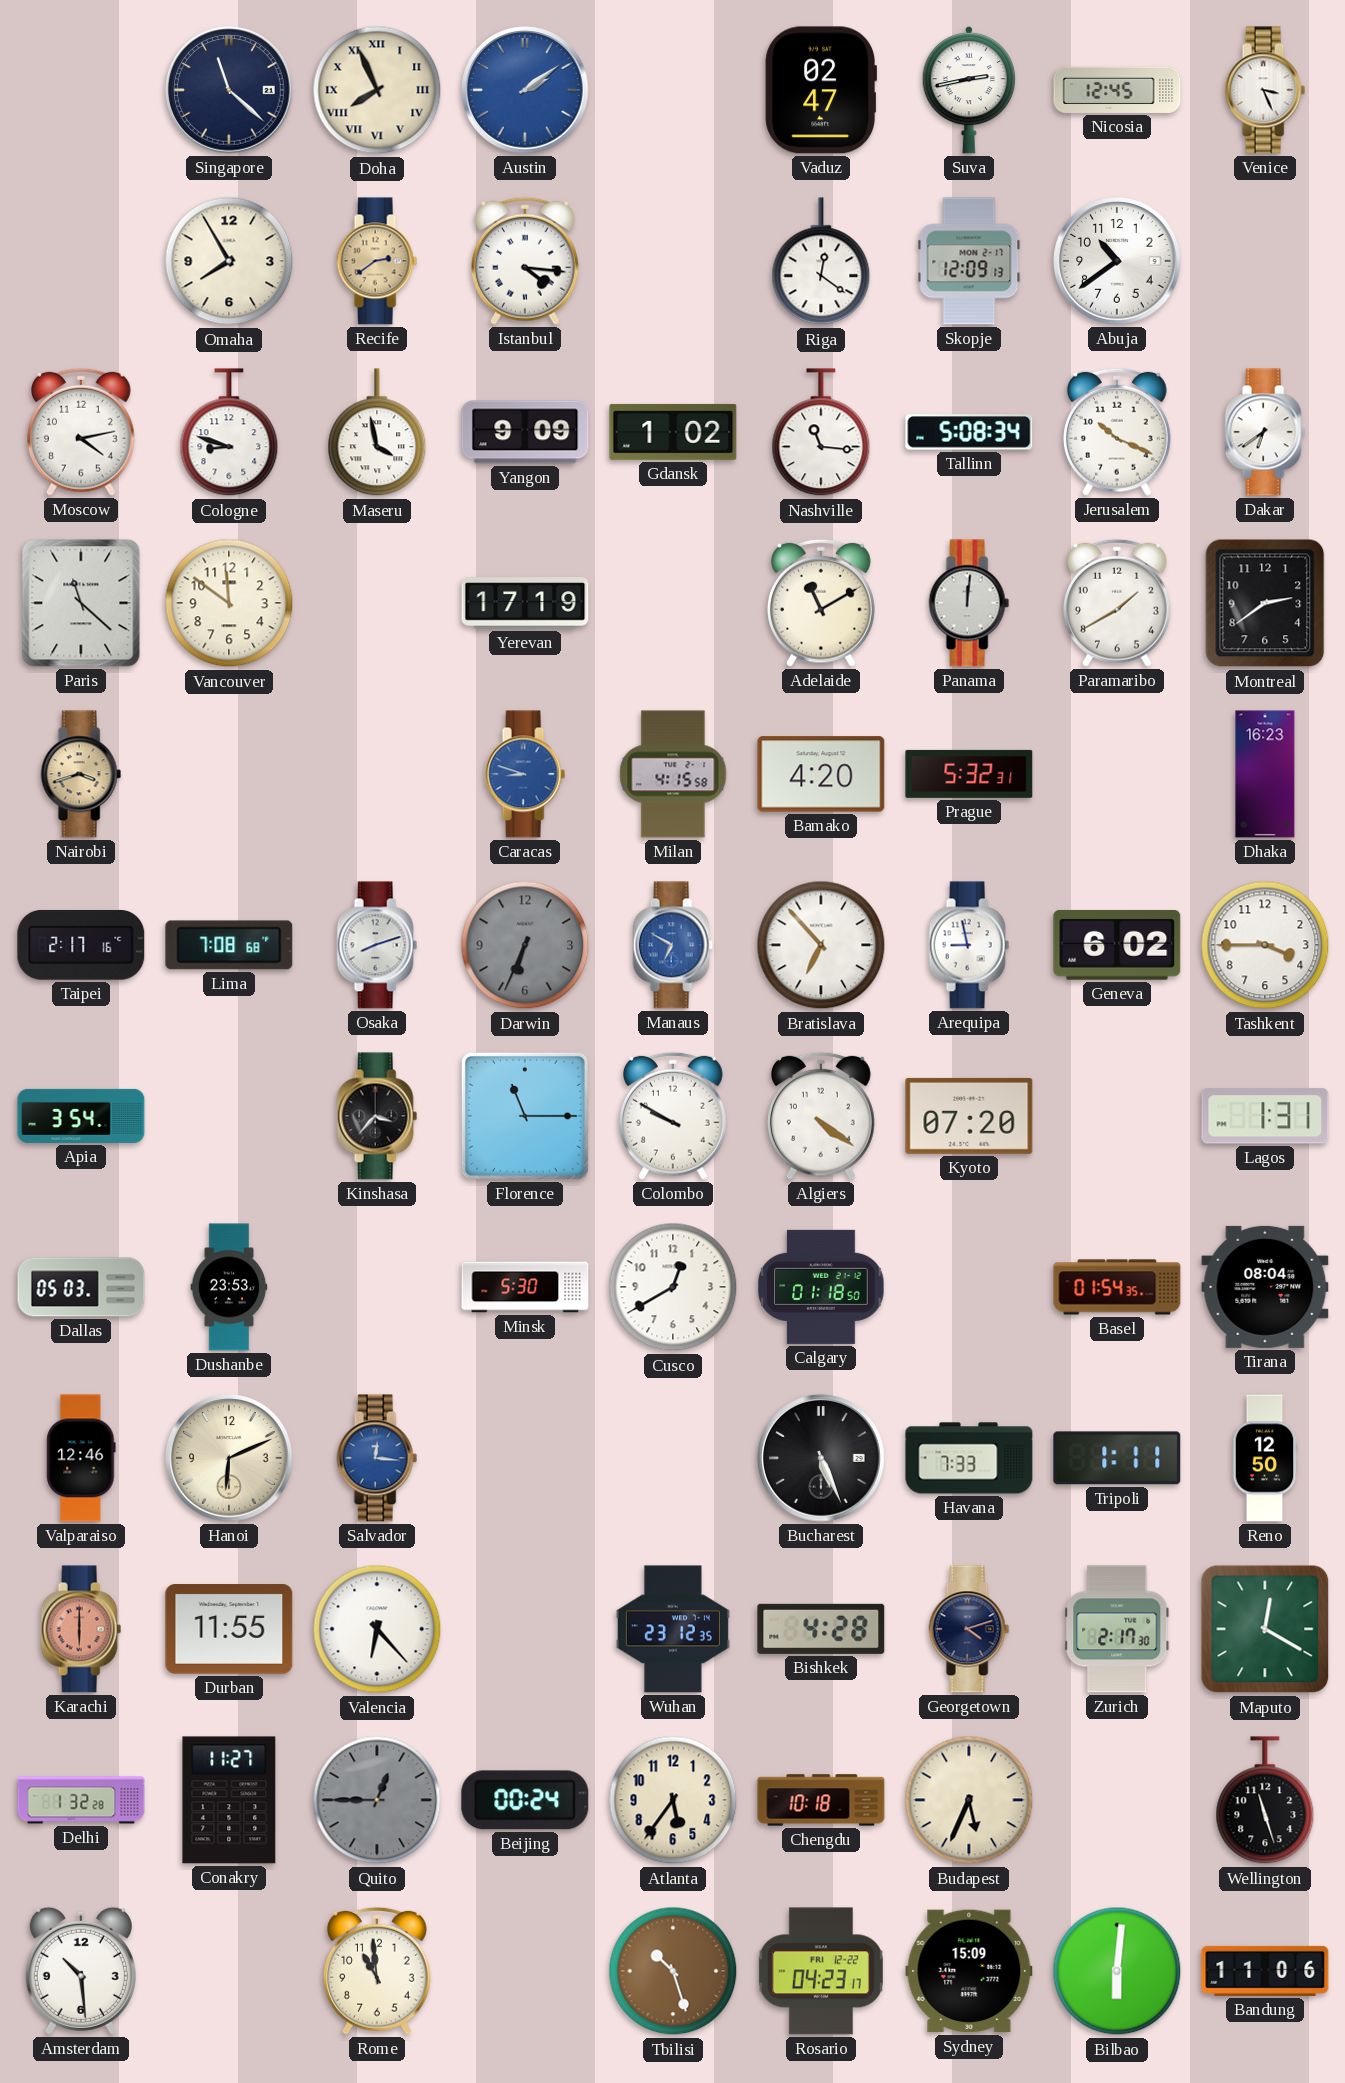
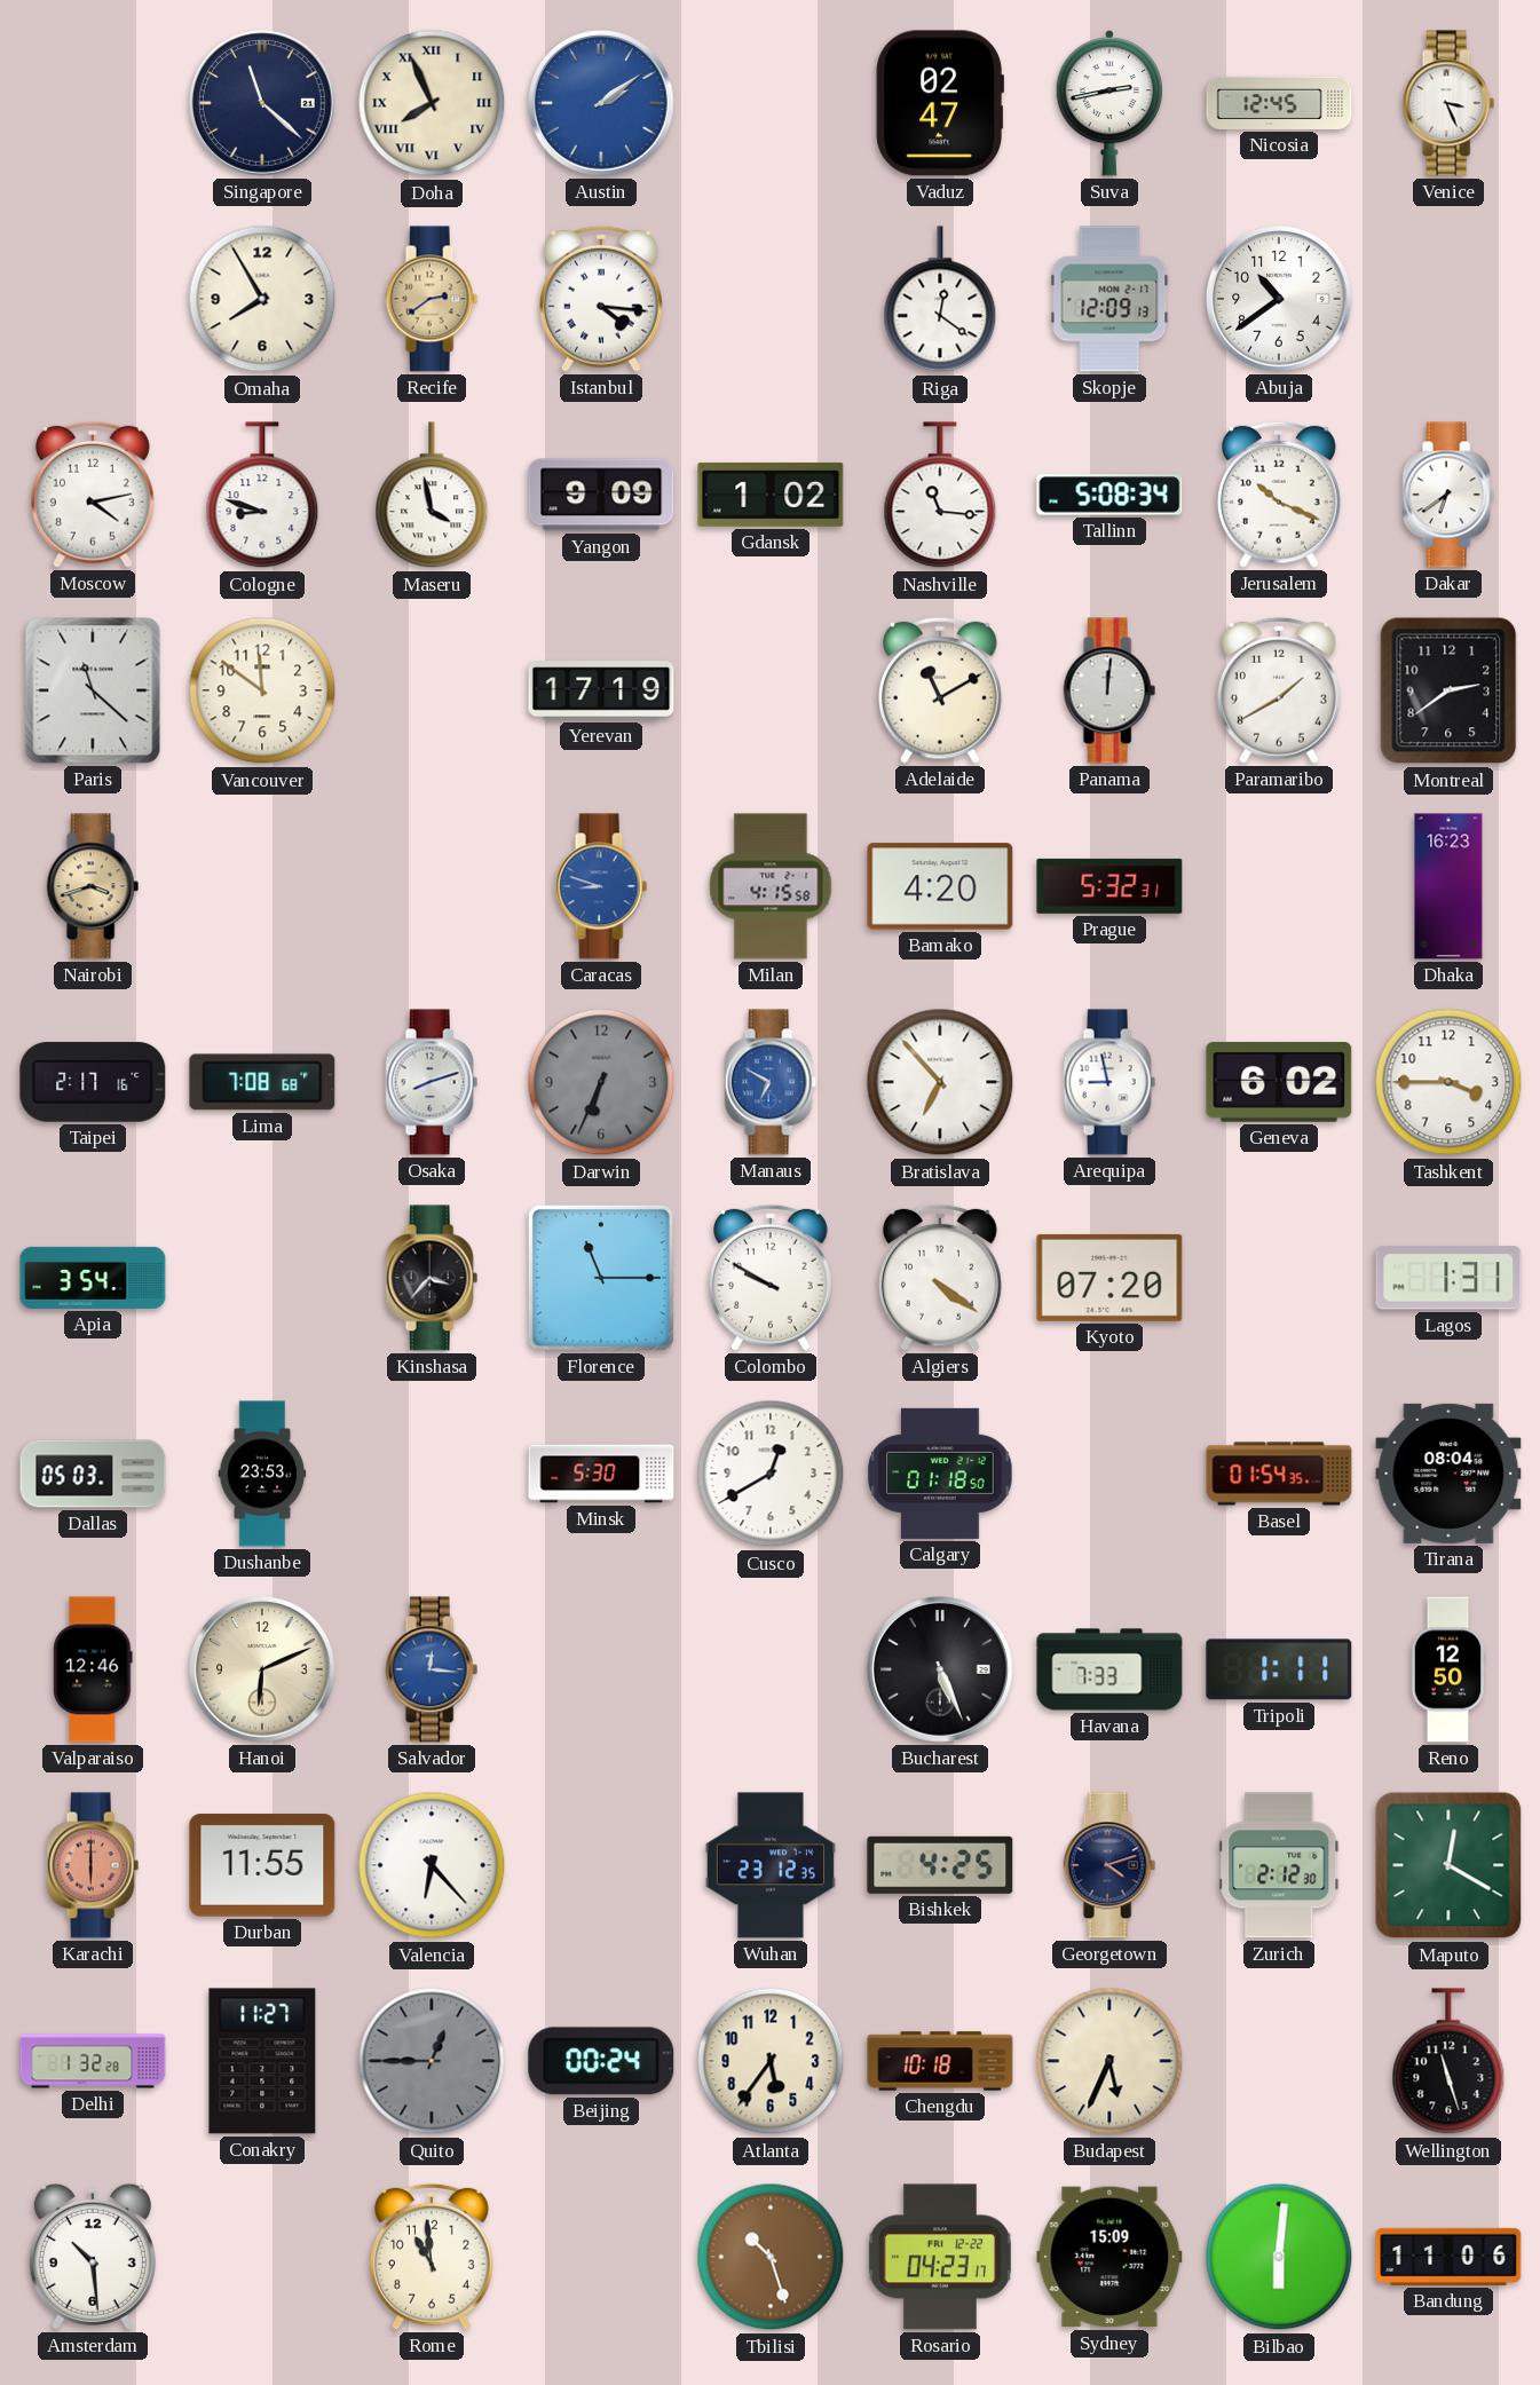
Bishkek: 4:28 -> 4:25
Zurich: 2:17 -> 2:12
